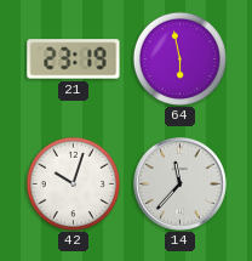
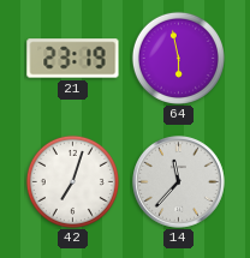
42: 10:03 -> 7:03
